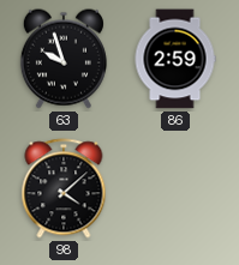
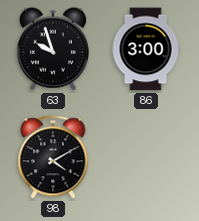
86: 2:59 -> 3:00
98: 4:08 -> 4:10
